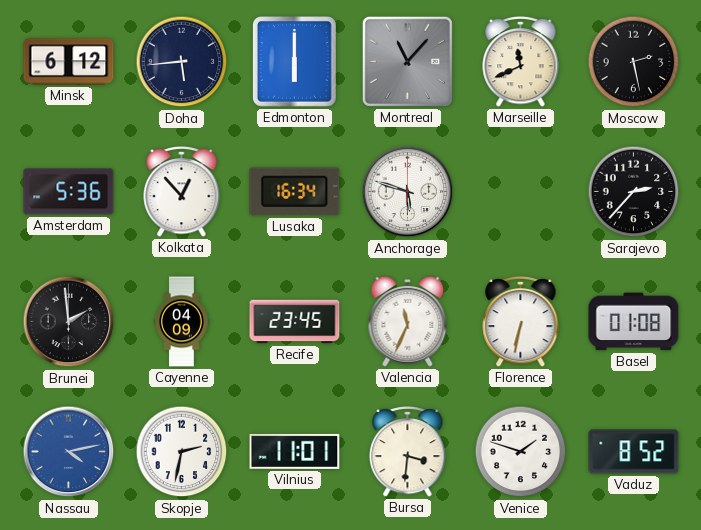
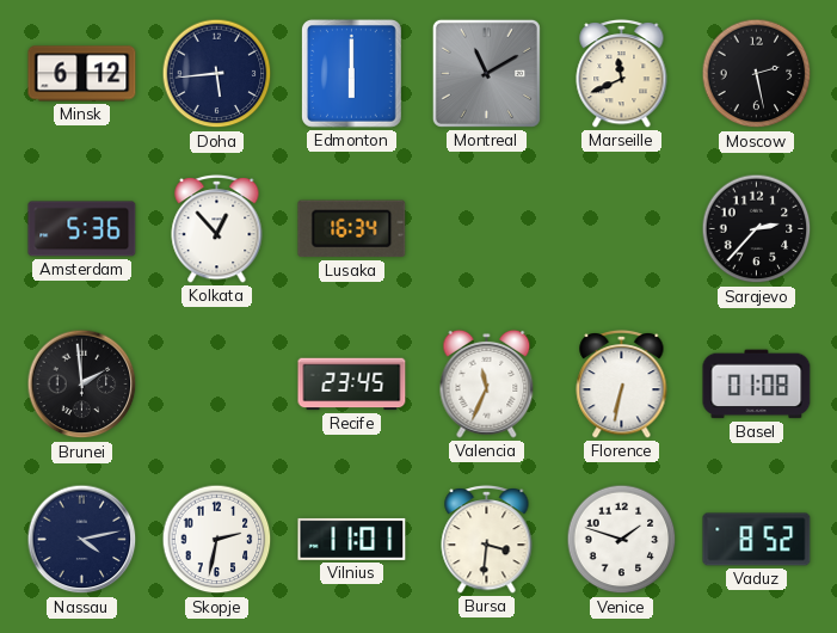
Montreal: 11:07 -> 11:10
Anchorage: 5:48 -> none
Cayenne: 04:09 -> none
Nassau dial: blue -> navy
